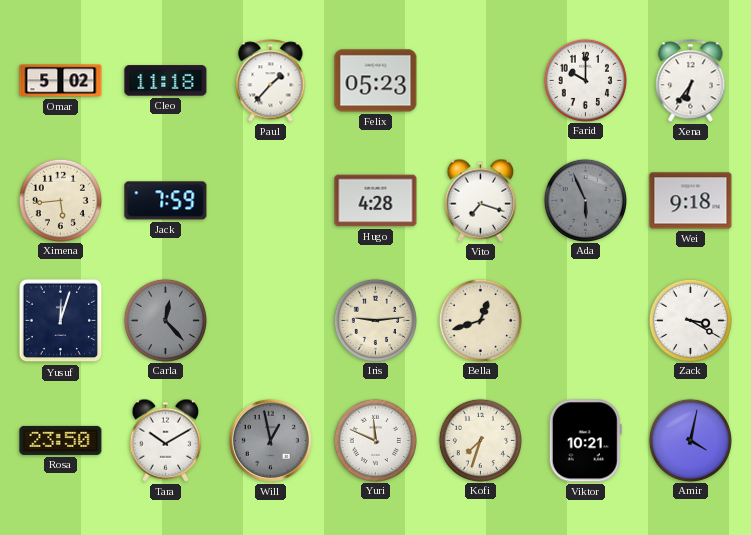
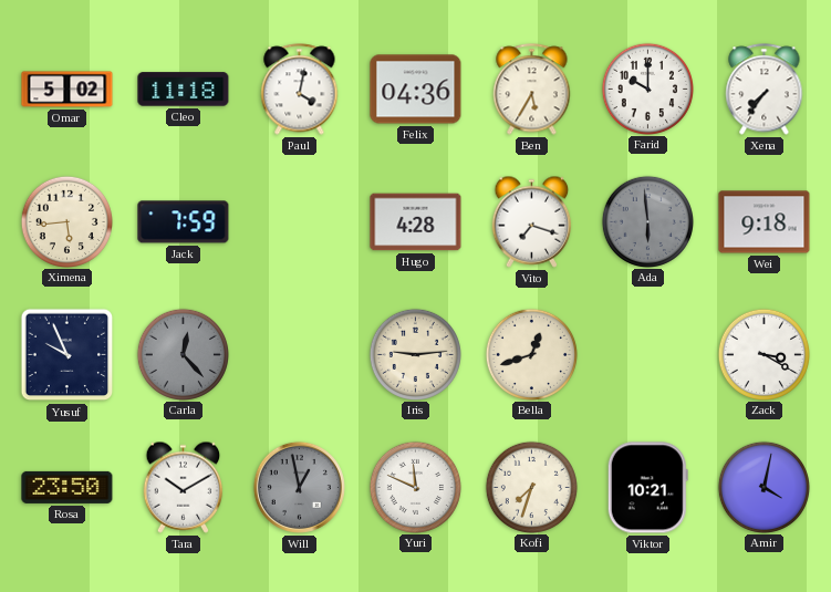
Paul: 1:37 -> 4:02
Felix: 05:23 -> 04:36
Ben: none -> 5:35
Xena: 6:36 -> 7:36
Ada: 5:56 -> 5:59
Yusuf: 12:03 -> 9:56
